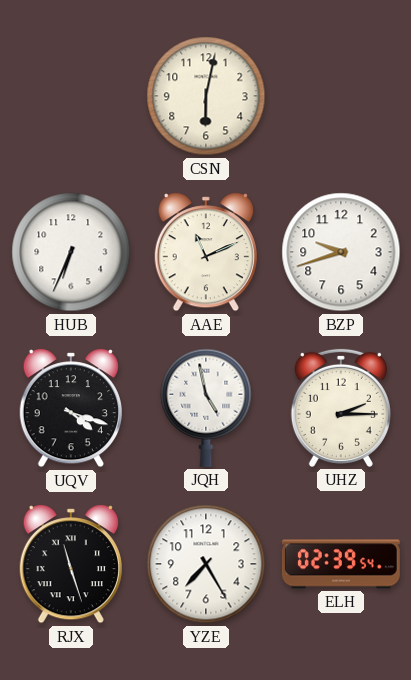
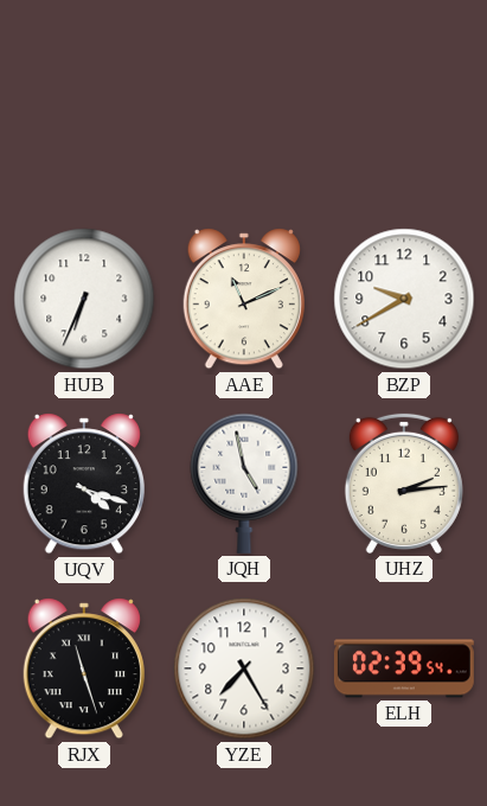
CSN: 6:02 -> none
BZP: 9:42 -> 9:40
UHZ: 2:15 -> 2:14
